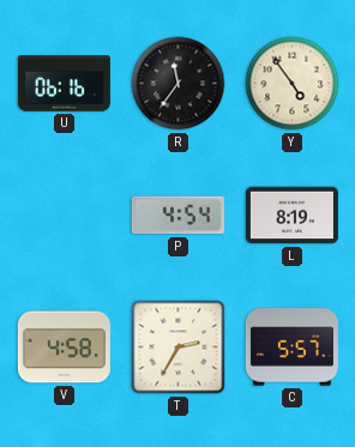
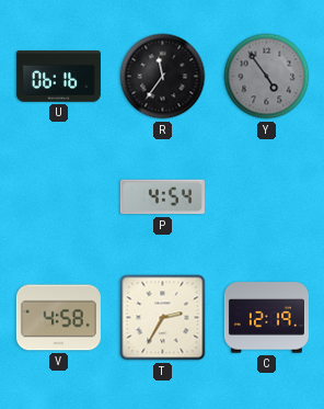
Y dial: cream -> grey
L: 8:19 -> none
C: 5:57 -> 12:19
